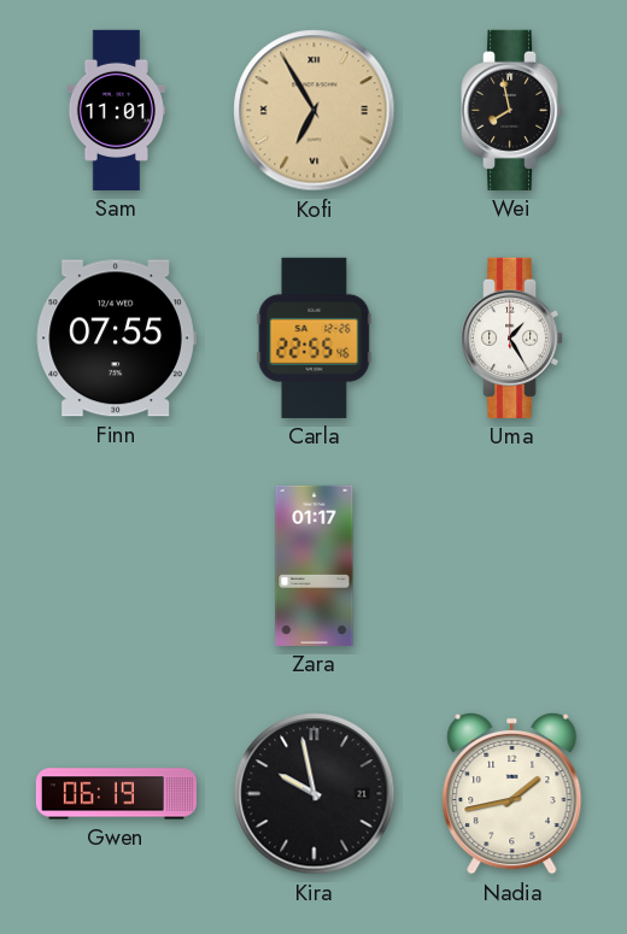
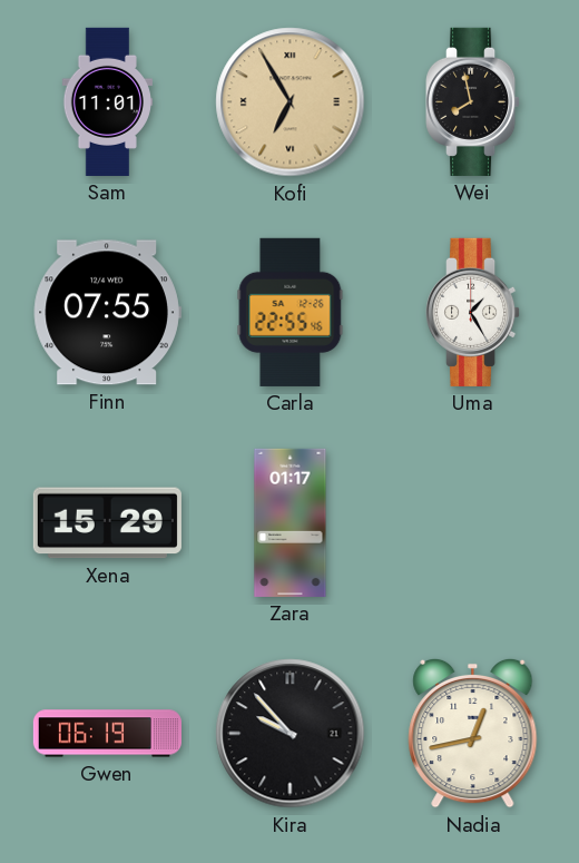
Xena: none -> 15:29
Kira: 9:58 -> 9:53
Nadia: 1:43 -> 12:43
